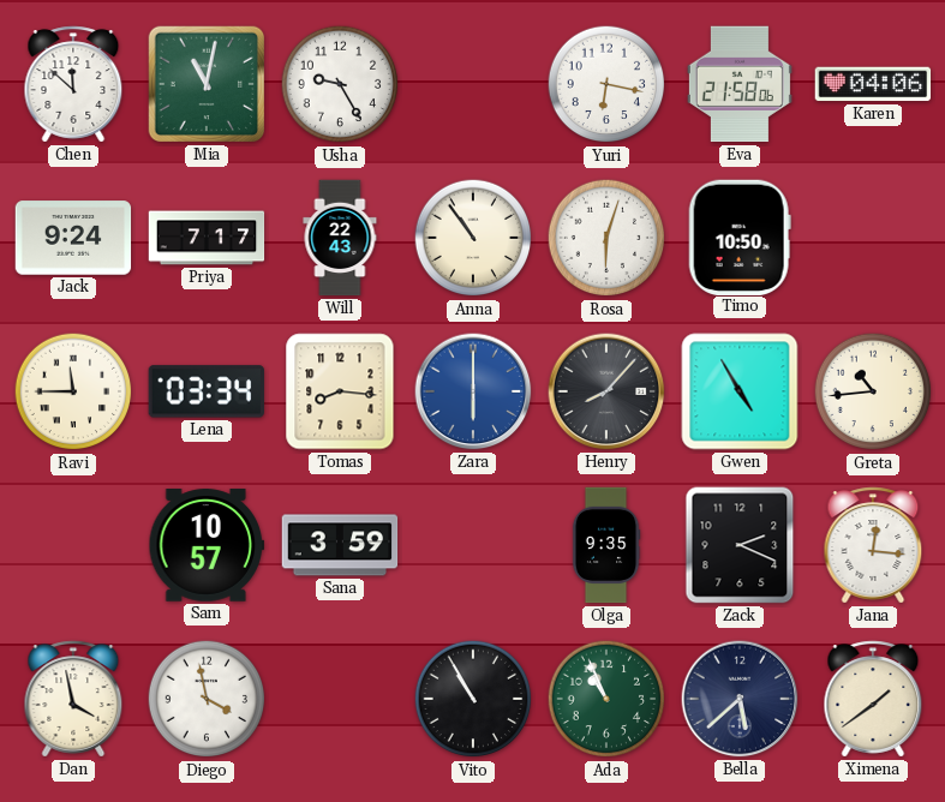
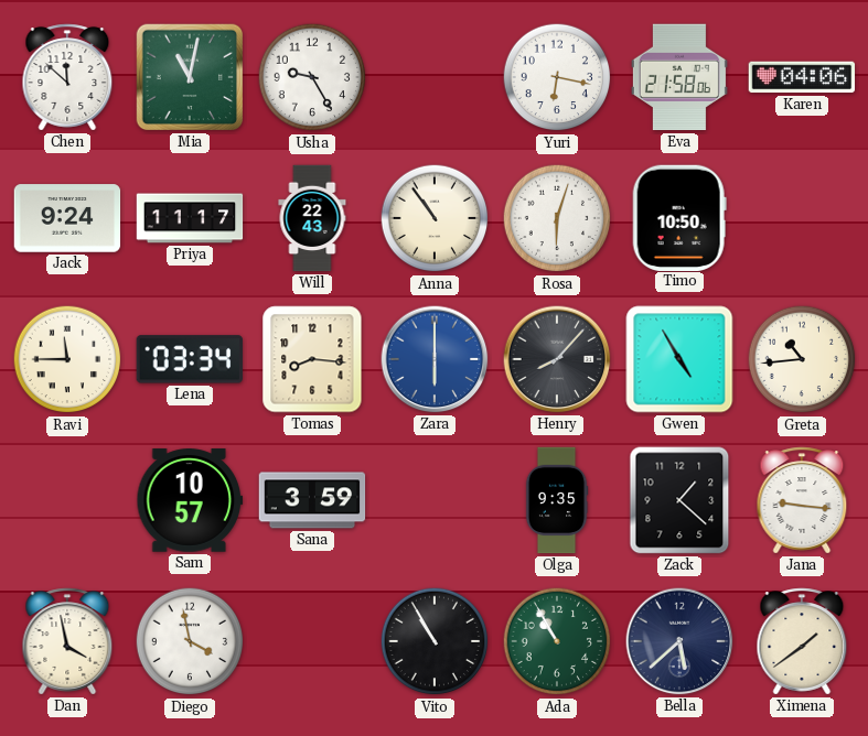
Priya: 7:17 -> 11:17
Zack: 2:19 -> 1:22
Jana: 12:16 -> 9:16
Ada: 10:56 -> 10:55
